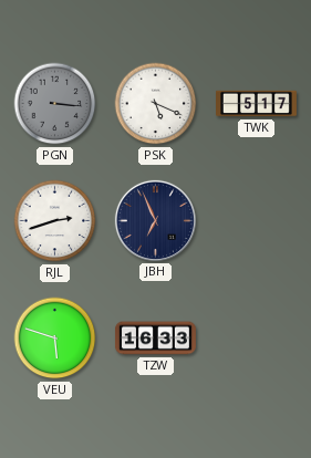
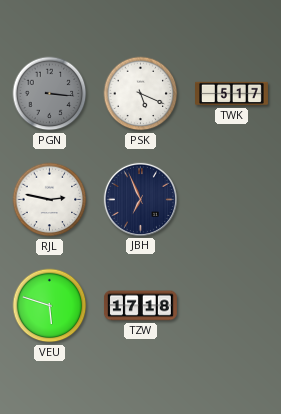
RJL: 2:42 -> 2:47
TZW: 16:33 -> 17:18
